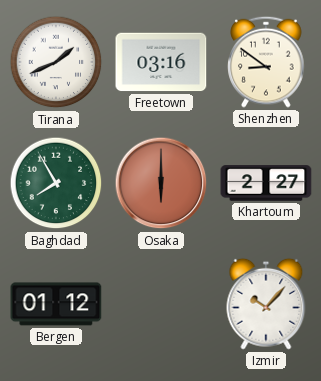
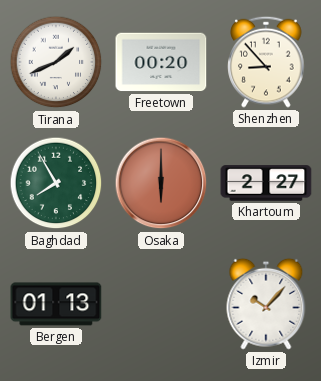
Freetown: 03:16 -> 00:20
Shenzhen: 8:51 -> 8:53
Bergen: 01:12 -> 01:13
